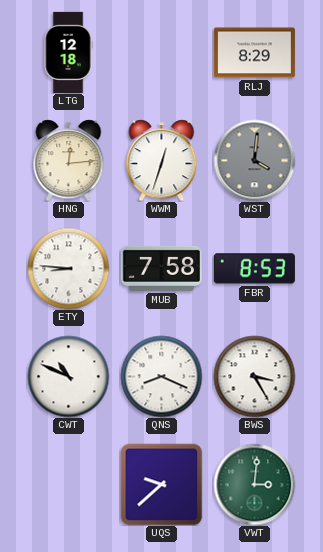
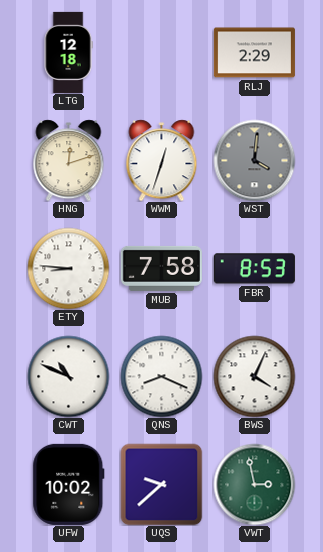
RLJ: 8:29 -> 2:29
HNG: 12:14 -> 12:12
BWS: 3:25 -> 4:04
UFW: none -> 10:02
VWT: 3:01 -> 2:58
